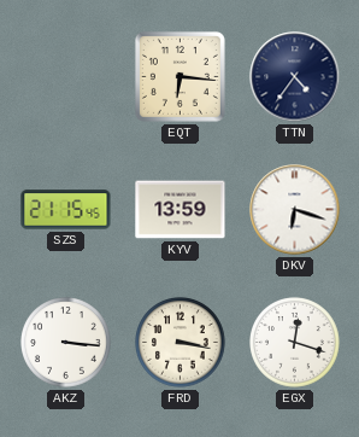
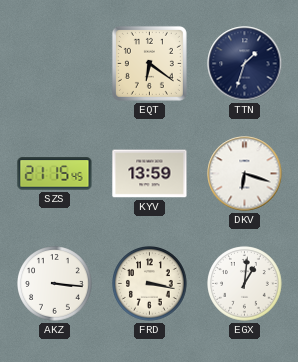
EQT: 6:16 -> 6:21
TTN: 4:36 -> 1:33
EGX: 12:18 -> 1:01
